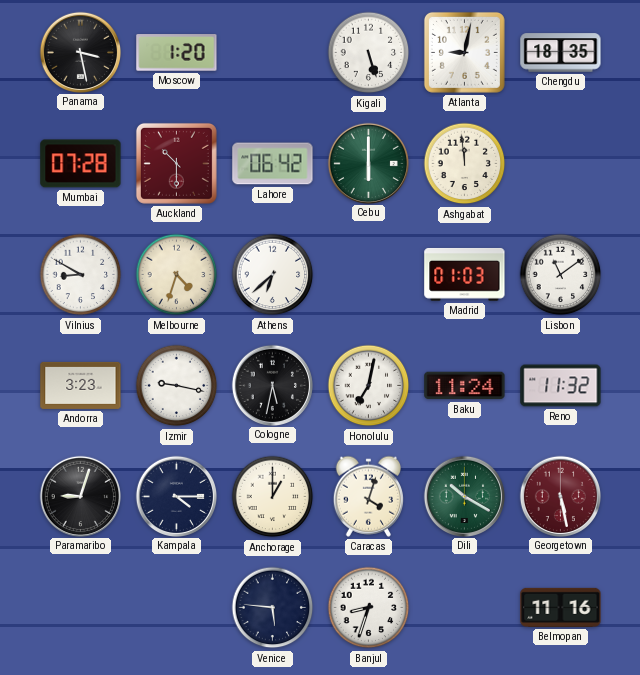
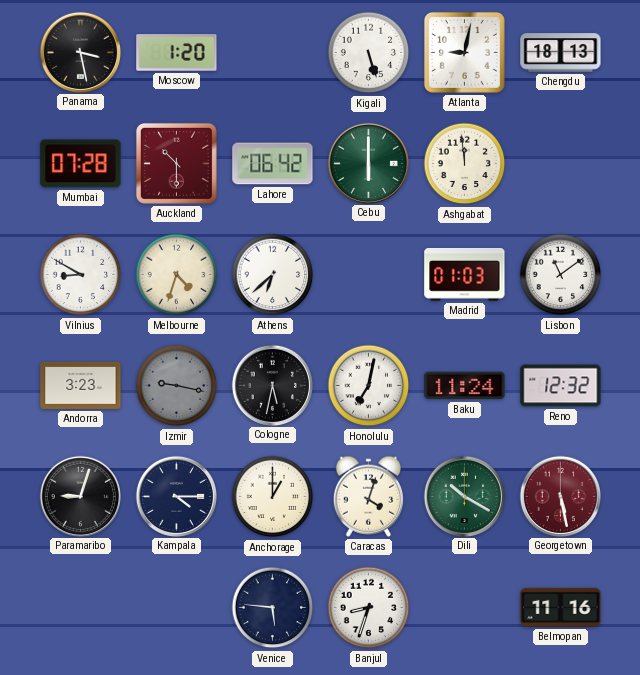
Chengdu: 18:35 -> 18:13
Izmir dial: white -> grey
Reno: 11:32 -> 12:32
